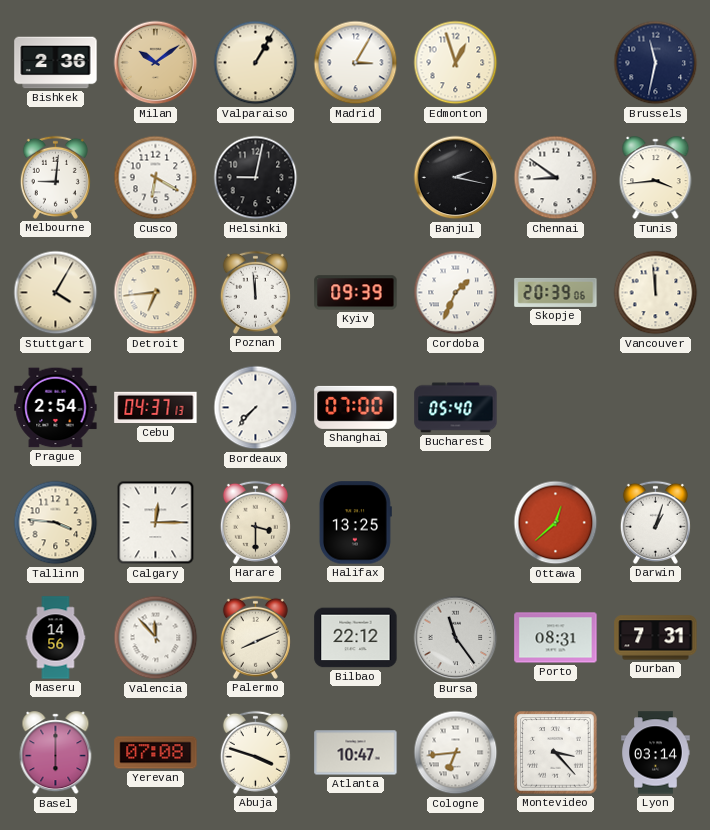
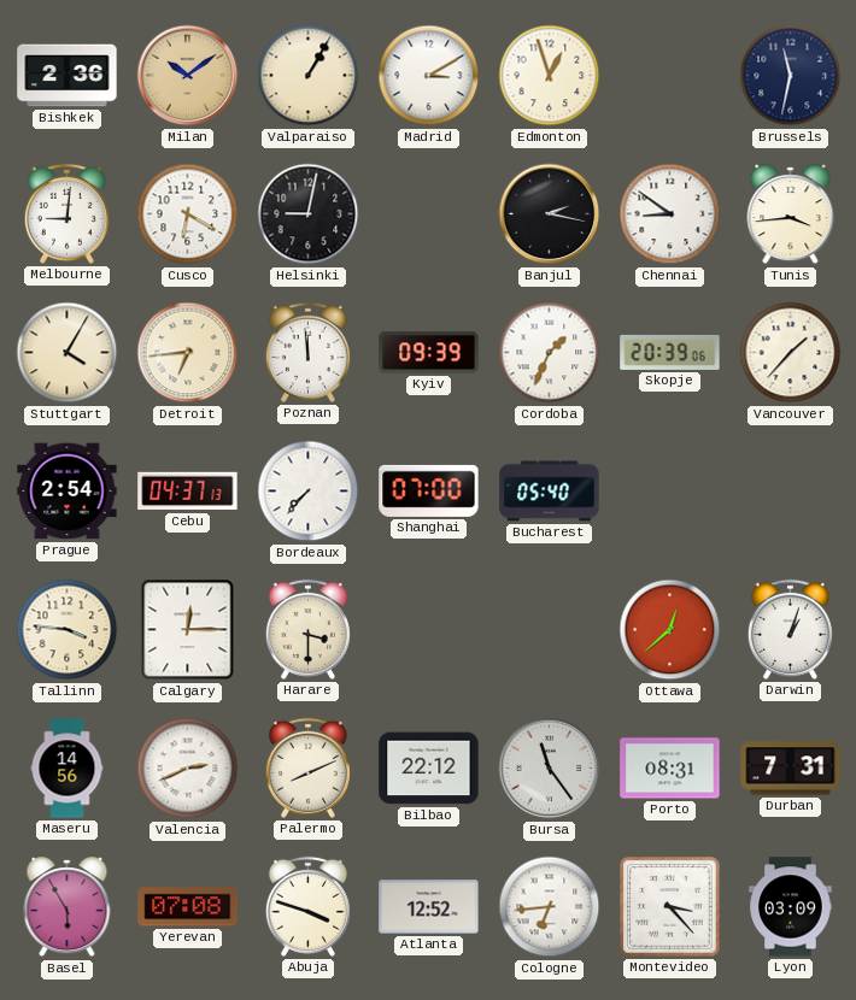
Madrid: 3:05 -> 3:10
Vancouver: 11:59 -> 1:37
Halifax: 13:25 -> none
Valencia: 11:53 -> 2:41
Basel: 6:00 -> 5:55
Atlanta: 10:47 -> 12:52
Lyon: 03:14 -> 03:09
